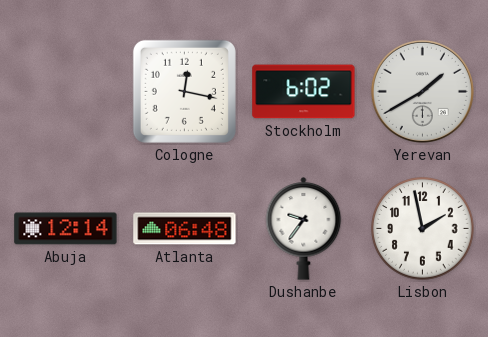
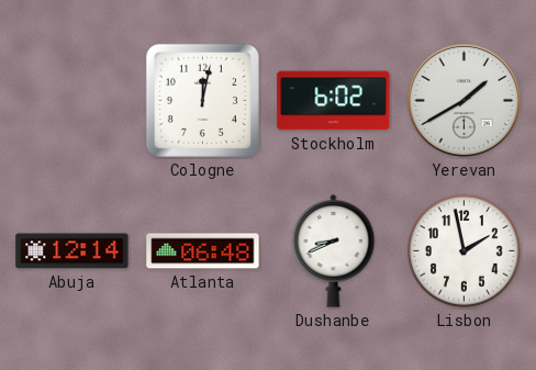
Cologne: 12:17 -> 12:02
Dushanbe: 9:36 -> 8:41
